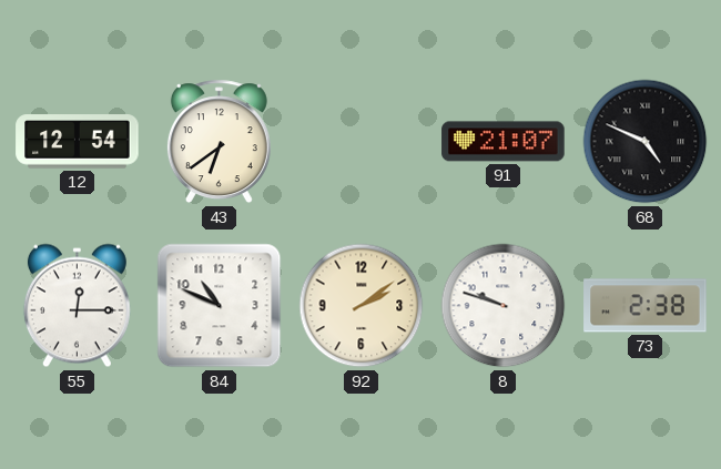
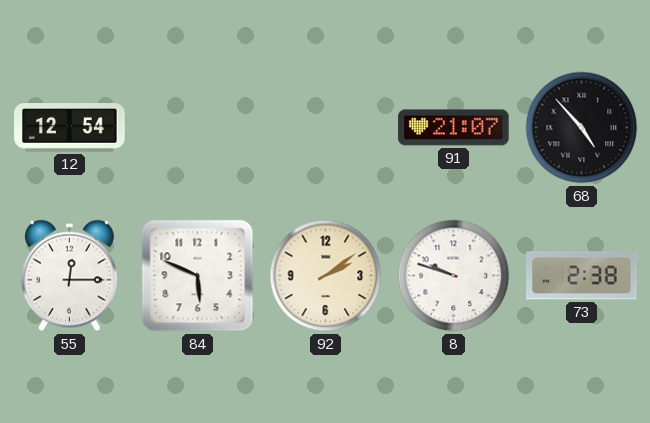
43: 6:39 -> none
68: 4:49 -> 4:53
84: 10:49 -> 5:49
